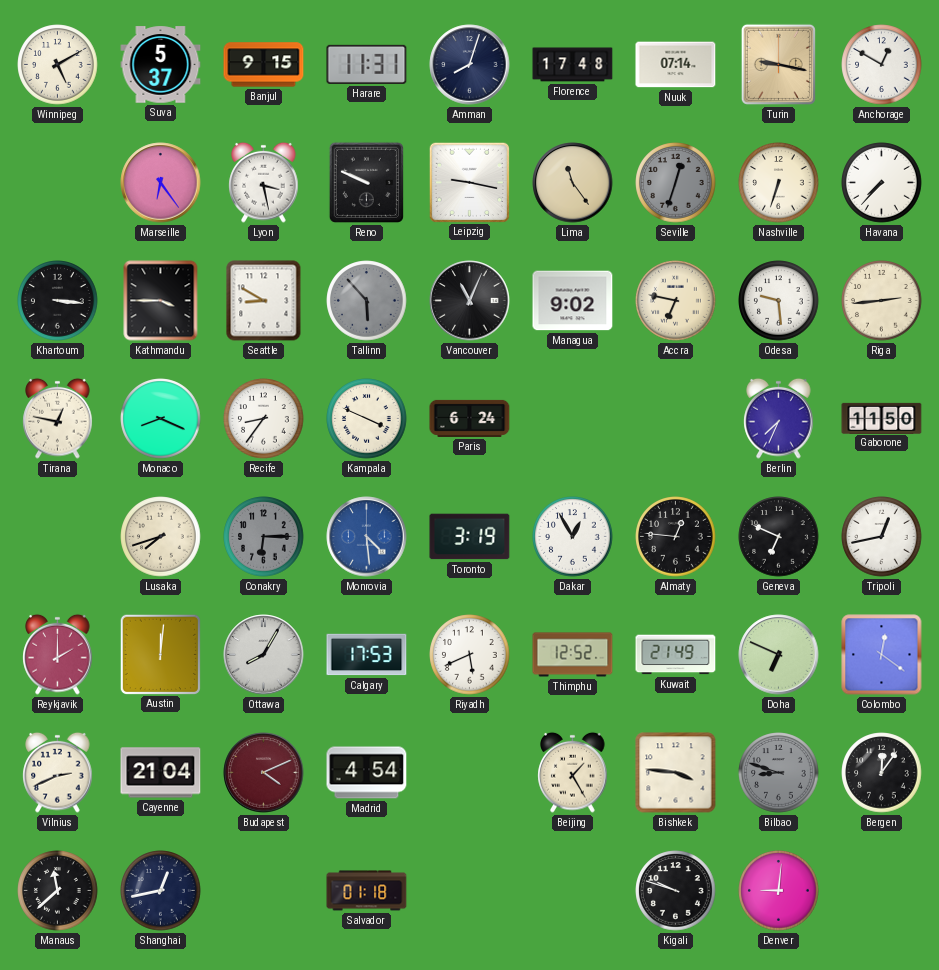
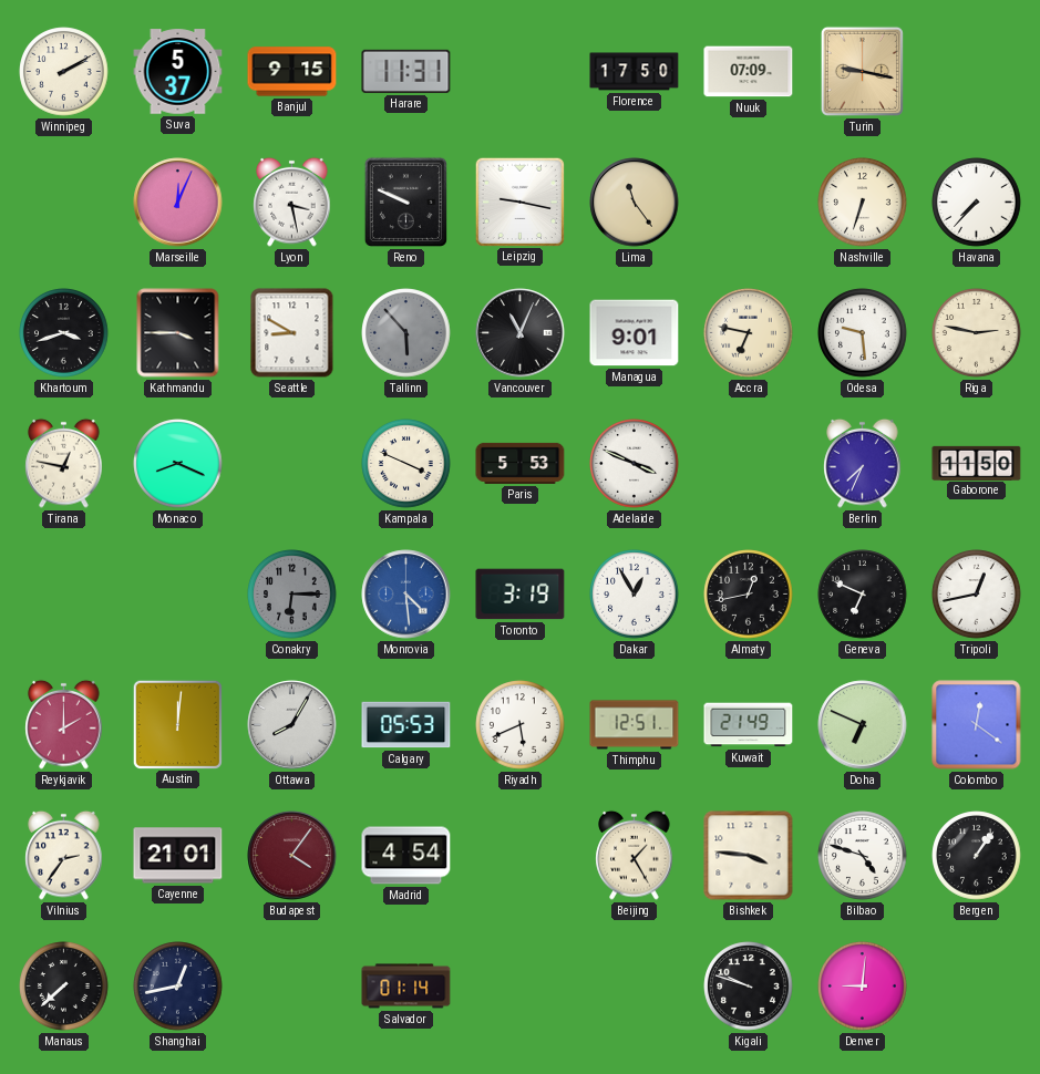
Winnipeg: 5:10 -> 2:10
Amman: 8:03 -> none
Florence: 17:48 -> 17:50
Nuuk: 07:14 -> 07:09
Anchorage: 12:50 -> none
Marseille: 6:24 -> 12:04
Seville: 12:33 -> none
Khartoum: 3:16 -> 3:42
Managua: 9:02 -> 9:01
Riga: 2:44 -> 2:47
Recife: 8:36 -> none
Paris: 6:24 -> 5:53
Adelaide: none -> 3:49
Lusaka: 7:42 -> none
Almaty: 12:46 -> 12:43
Calgary: 17:53 -> 05:53
Thimphu: 12:52 -> 12:51
Vilnius: 2:41 -> 2:36
Cayenne: 21:04 -> 21:01
Budapest: 4:11 -> 4:06
Bilbao: 8:48 -> 4:48
Bilbao dial: grey -> white
Bergen: 12:06 -> 1:06
Manaus: 11:38 -> 7:38
Salvador: 01:18 -> 01:14
